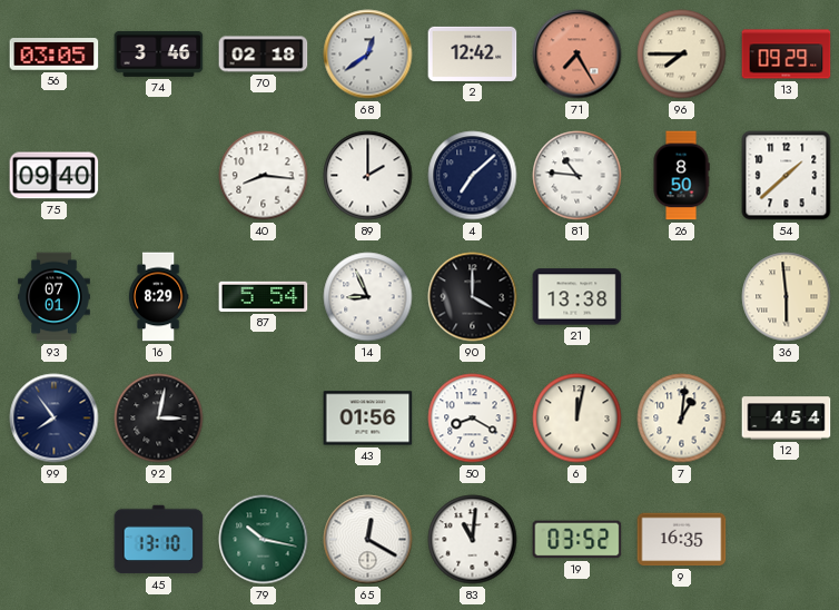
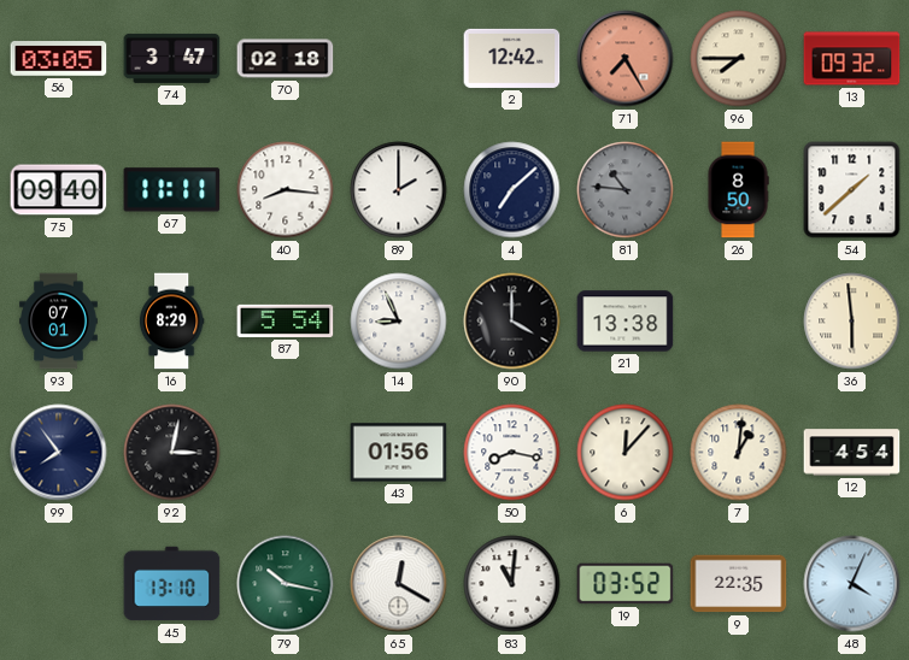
74: 3:46 -> 3:47
68: 12:39 -> none
13: 09:29 -> 09:32
67: none -> 11:11
81 dial: white -> grey
50: 8:20 -> 8:17
6: 12:02 -> 12:07
9: 16:35 -> 22:35
48: none -> 4:04
